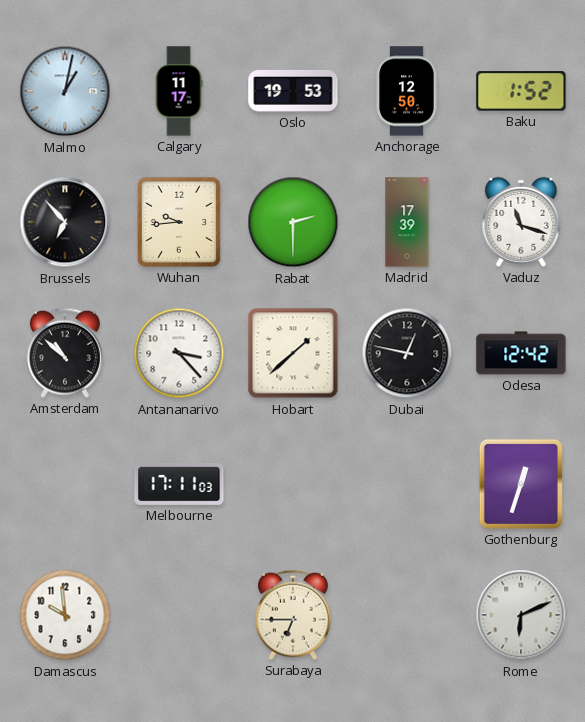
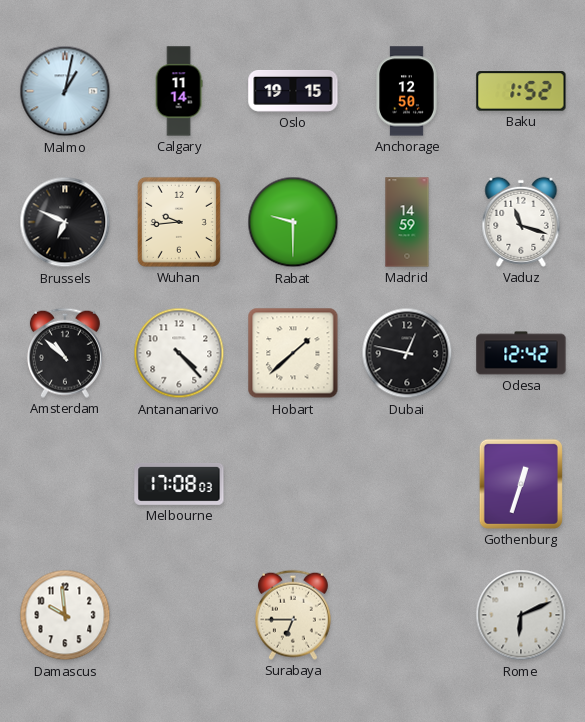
Calgary: 11:17 -> 11:14
Oslo: 19:53 -> 19:15
Brussels: 6:53 -> 6:49
Rabat: 2:30 -> 9:30
Madrid: 17:39 -> 14:59
Antananarivo: 3:23 -> 4:23
Melbourne: 17:11 -> 17:08
